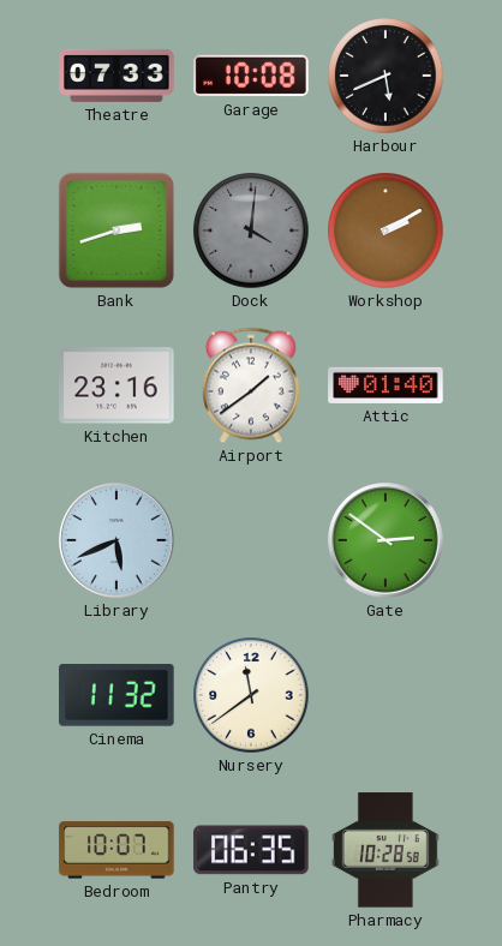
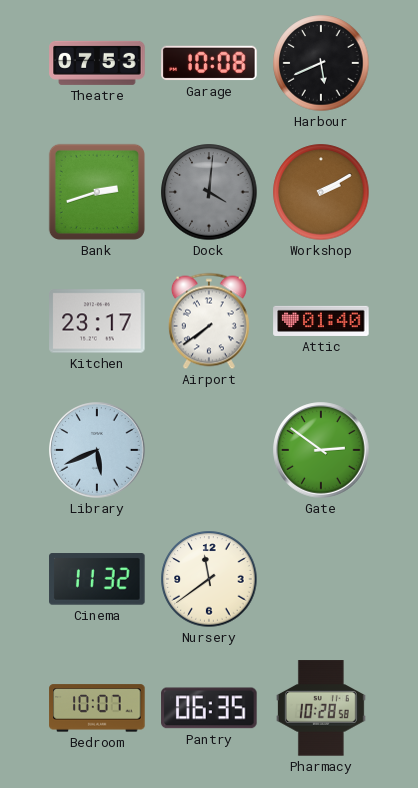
Theatre: 07:33 -> 07:53
Kitchen: 23:16 -> 23:17
Airport: 1:39 -> 7:39
